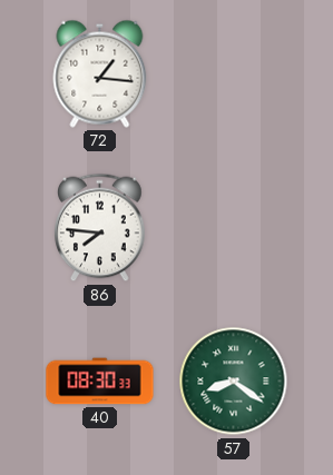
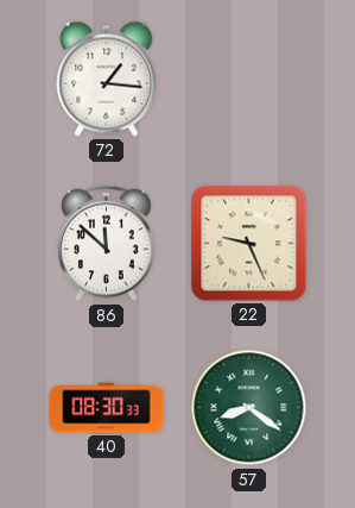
86: 7:46 -> 11:52
22: none -> 9:26
